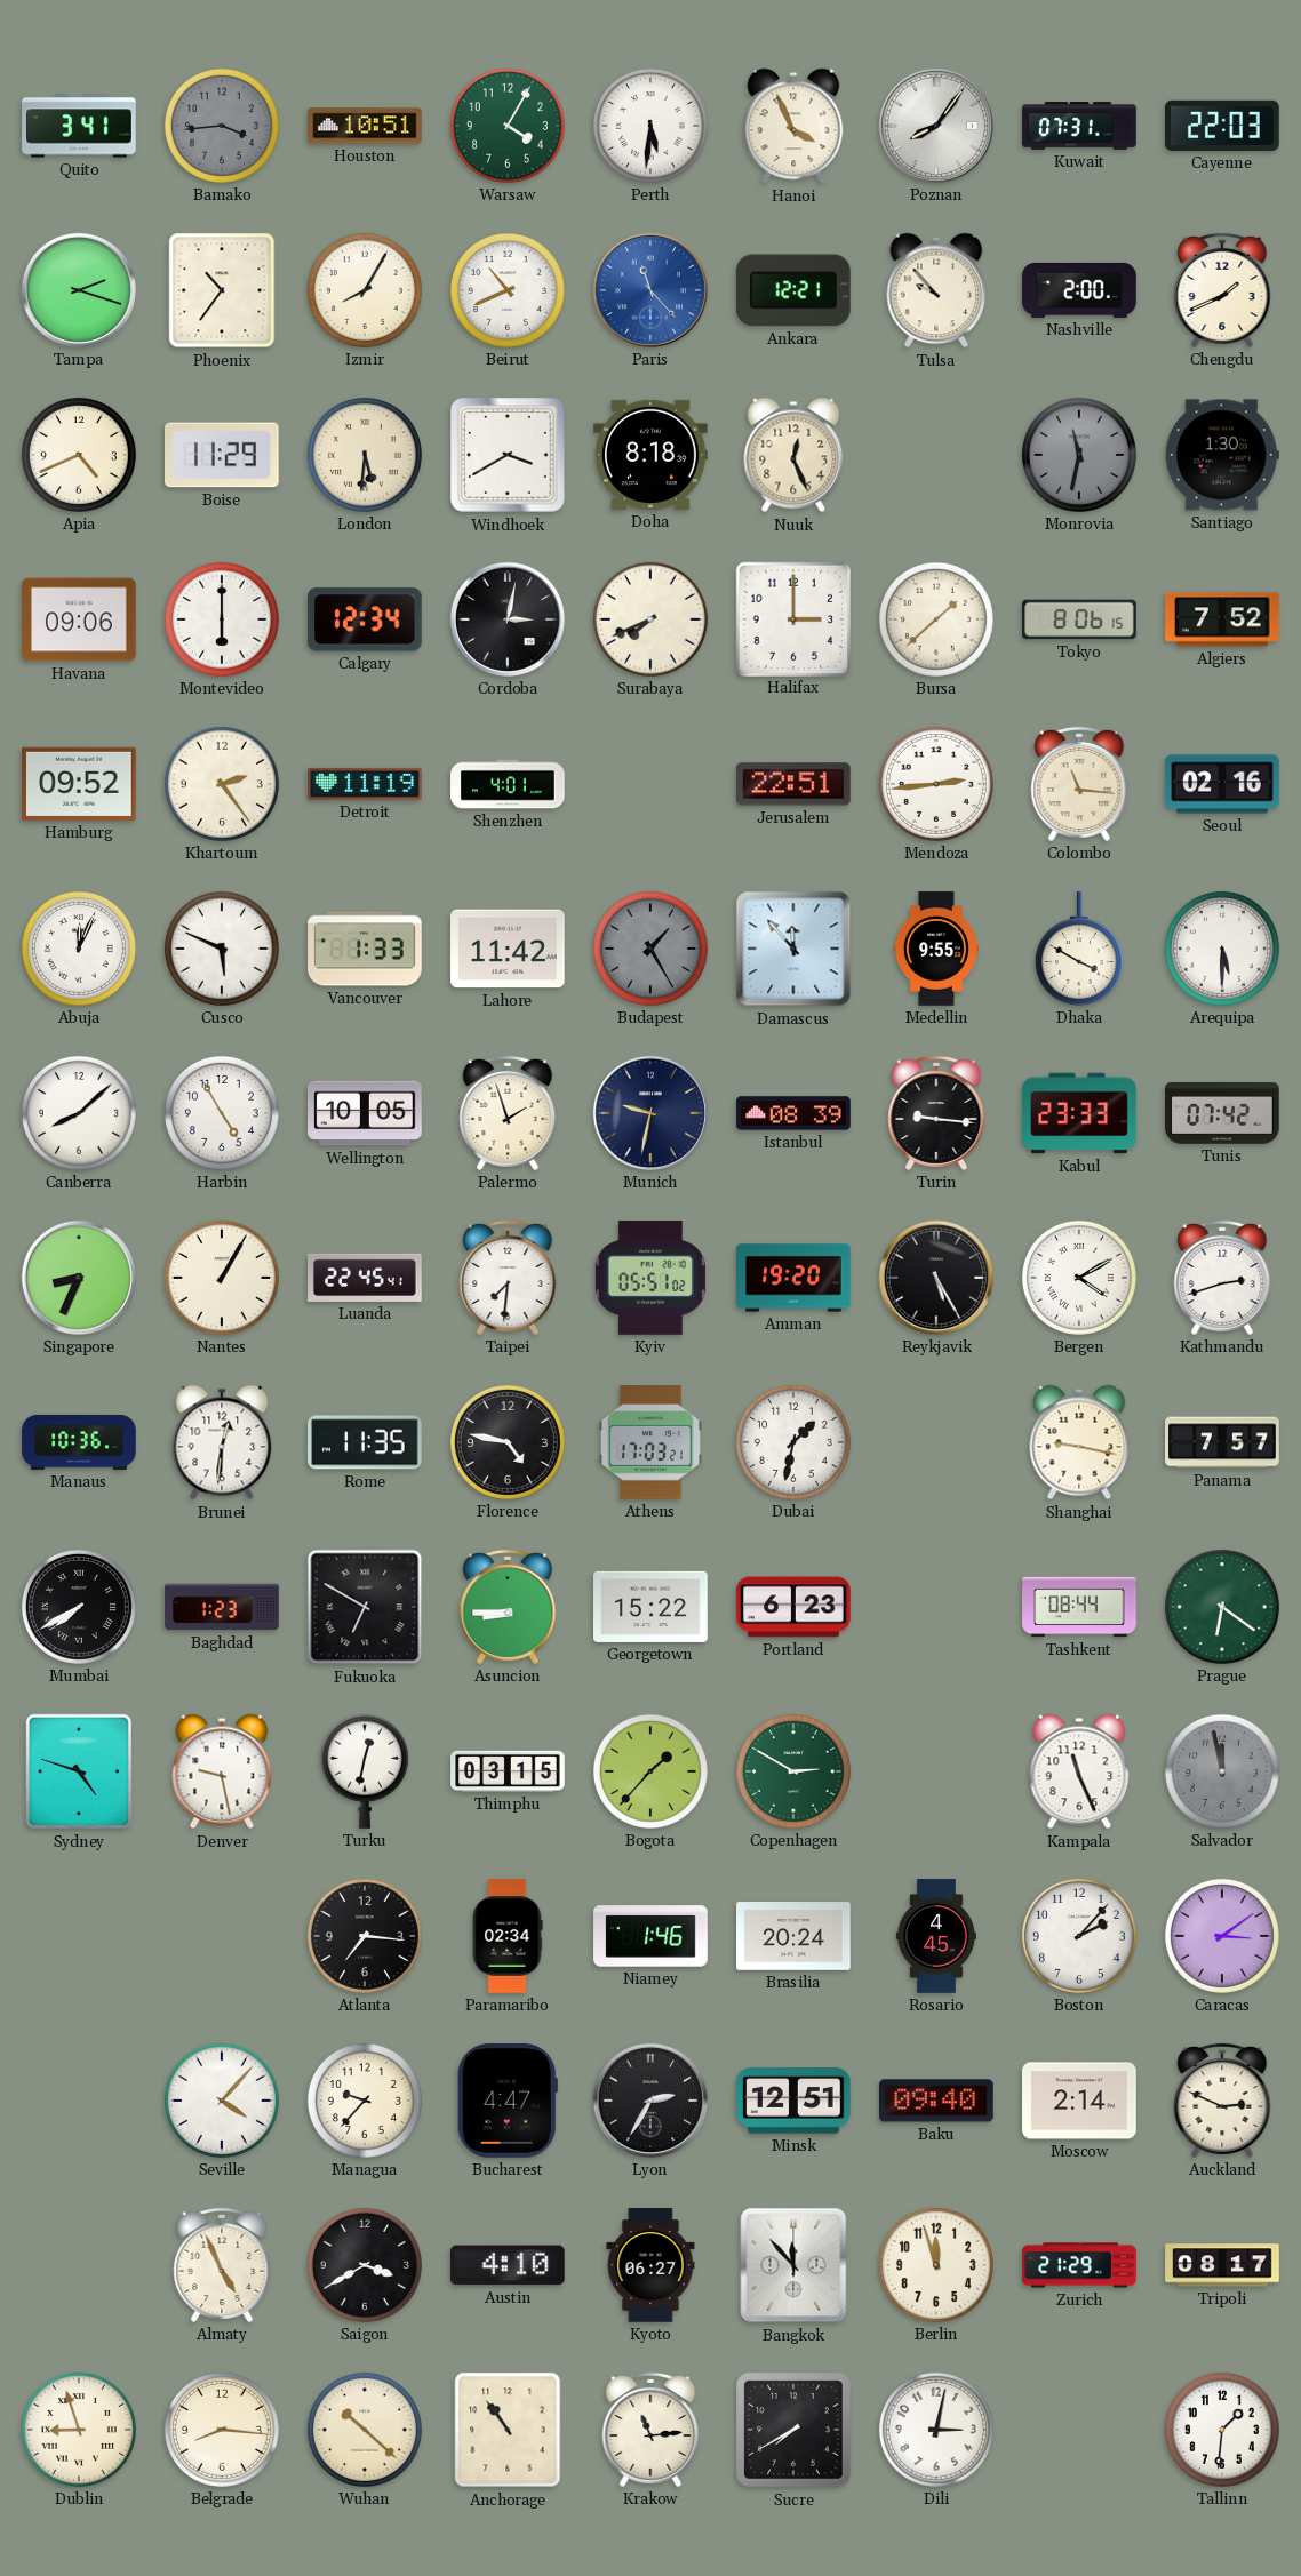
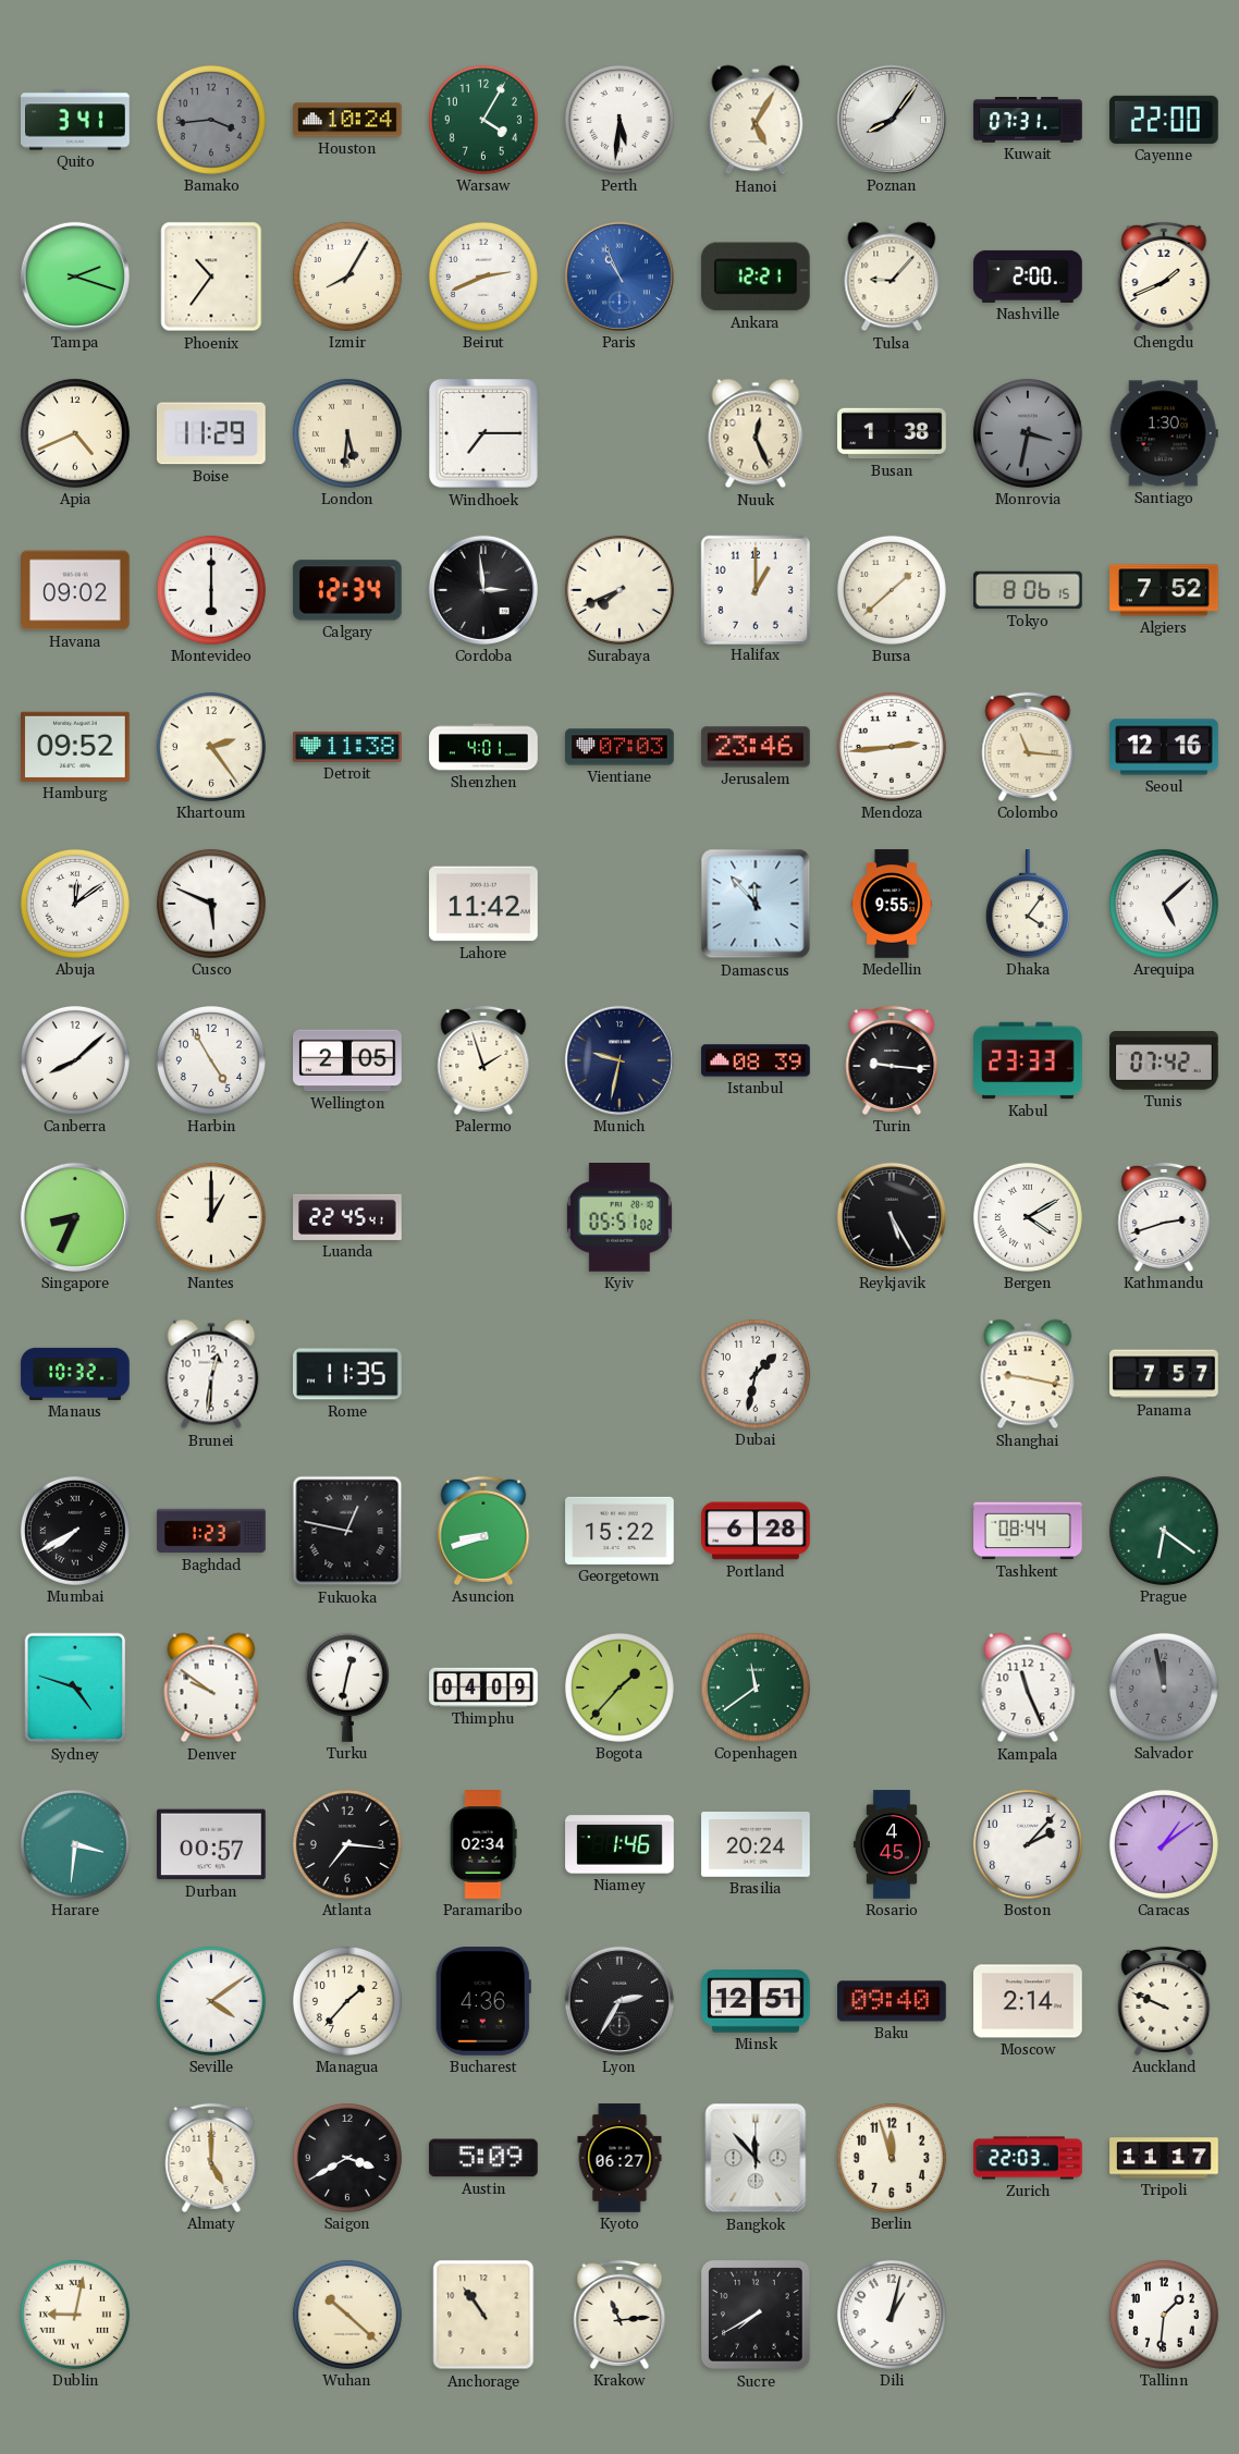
Houston: 10:51 -> 10:24
Hanoi: 3:56 -> 5:05
Cayenne: 22:03 -> 22:00
Beirut: 10:41 -> 2:41
Paris: 11:23 -> 10:56
Tulsa: 9:53 -> 9:07
Windhoek: 3:40 -> 7:15
Doha: 8:18 -> none
Busan: none -> 1:38
Monrovia: 11:32 -> 3:32
Havana: 09:06 -> 09:02
Cordoba: 3:02 -> 2:59
Halifax: 3:00 -> 1:00
Detroit: 11:19 -> 11:38
Vientiane: none -> 07:03
Jerusalem: 22:51 -> 23:46
Seoul: 02:16 -> 12:16
Abuja: 12:04 -> 12:09
Vancouver: 1:33 -> none
Budapest: 1:25 -> none
Dhaka: 3:50 -> 4:06
Arequipa: 5:30 -> 5:08
Wellington: 10:05 -> 2:05
Nantes: 1:05 -> 1:00
Taipei: 7:31 -> none
Amman: 19:20 -> none
Manaus: 10:36 -> 10:32
Florence: 4:47 -> none
Athens: 17:03 -> none
Fukuoka: 6:50 -> 12:47
Asuncion: 8:45 -> 8:42
Portland: 6:23 -> 6:28
Denver: 9:28 -> 9:51
Thimphu: 03:15 -> 04:09
Copenhagen: 2:50 -> 11:39
Harare: none -> 3:31
Durban: none -> 00:57
Caracas: 3:09 -> 1:09
Seville: 4:07 -> 4:09
Managua: 9:37 -> 1:37
Bucharest: 4:47 -> 4:36
Auckland: 2:49 -> 9:49
Almaty: 4:56 -> 5:00
Austin: 4:10 -> 5:09
Zurich: 21:29 -> 22:03
Tripoli: 08:17 -> 11:17
Dublin: 8:57 -> 9:02
Belgrade: 8:16 -> none
Dili: 3:02 -> 1:02
